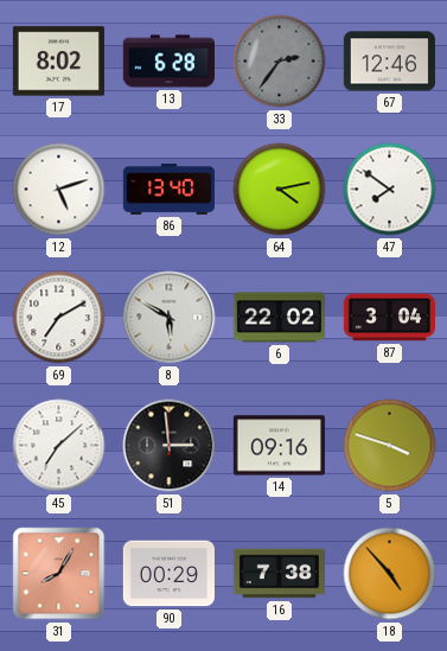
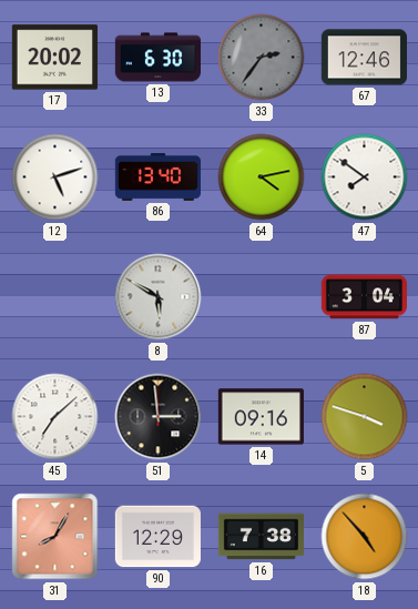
17: 8:02 -> 20:02
13: 6:28 -> 6:30
69: 7:10 -> none
6: 22:02 -> none
90: 00:29 -> 12:29
